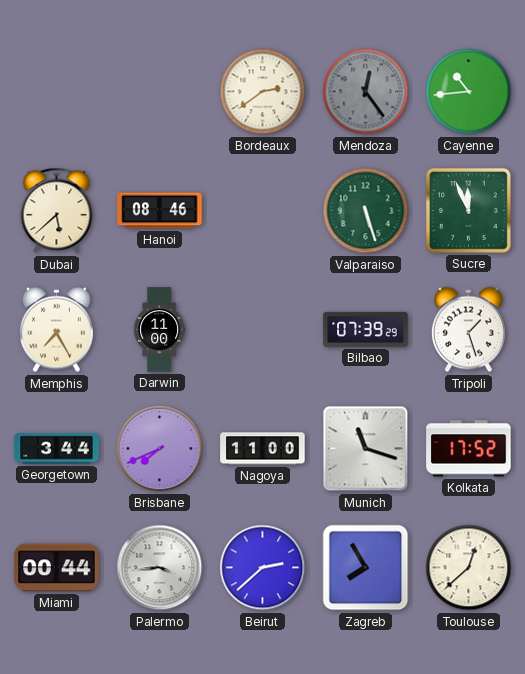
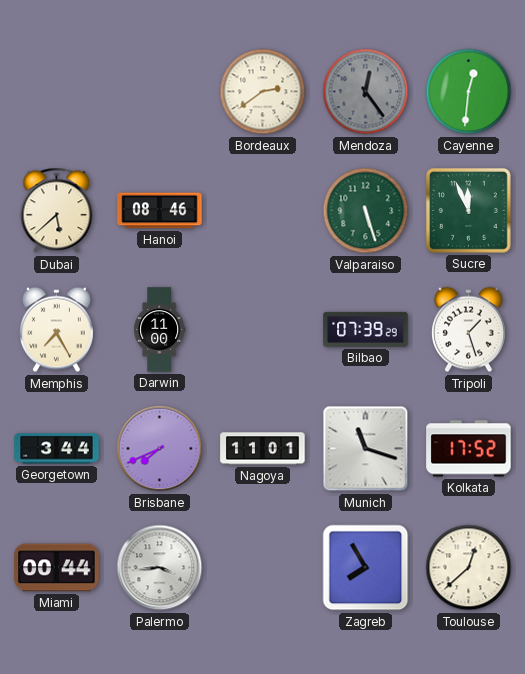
Cayenne: 10:44 -> 12:31
Nagoya: 11:00 -> 11:01
Beirut: 2:38 -> none
